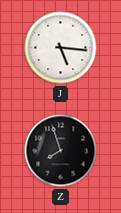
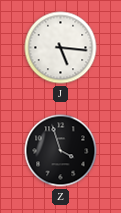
Z: 7:57 -> 3:57
